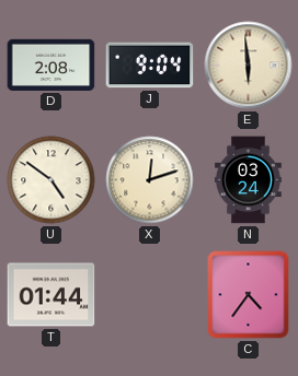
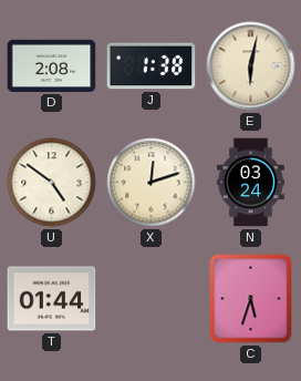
J: 9:04 -> 1:38
E: 5:59 -> 6:02
C: 4:36 -> 5:33
